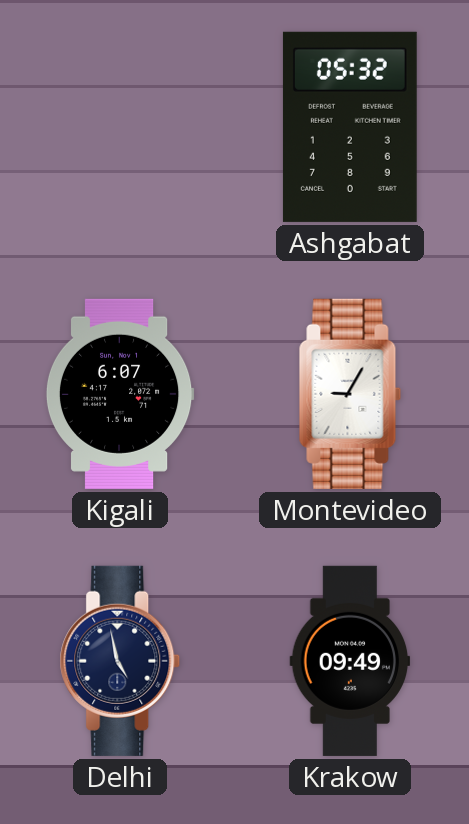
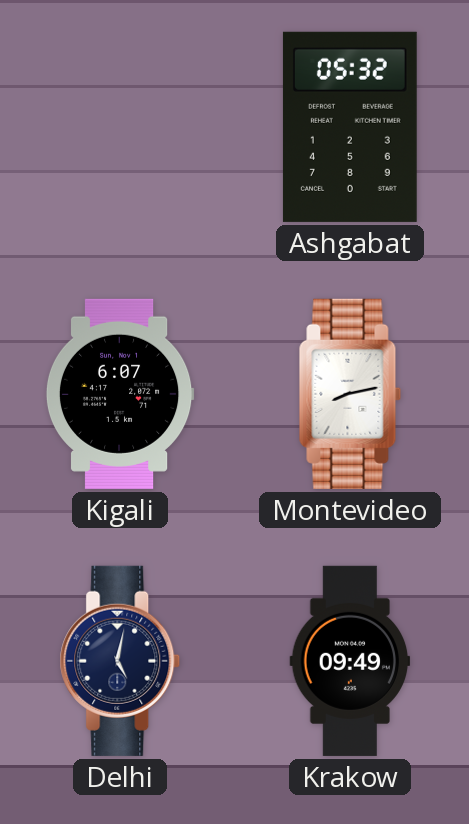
Montevideo: 9:05 -> 8:13
Delhi: 4:58 -> 5:02
